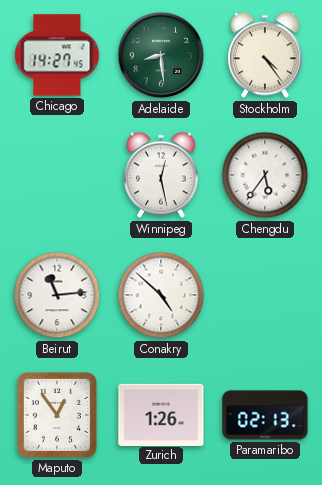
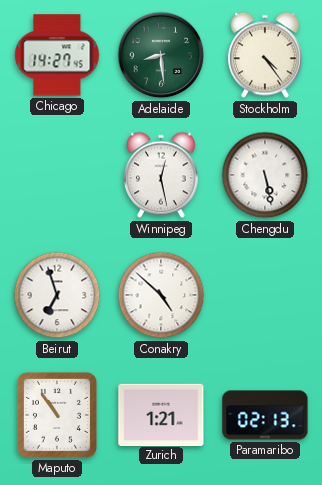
Chengdu: 5:36 -> 5:28
Beirut: 11:14 -> 6:57
Maputo: 12:54 -> 10:54
Zurich: 1:26 -> 1:21
